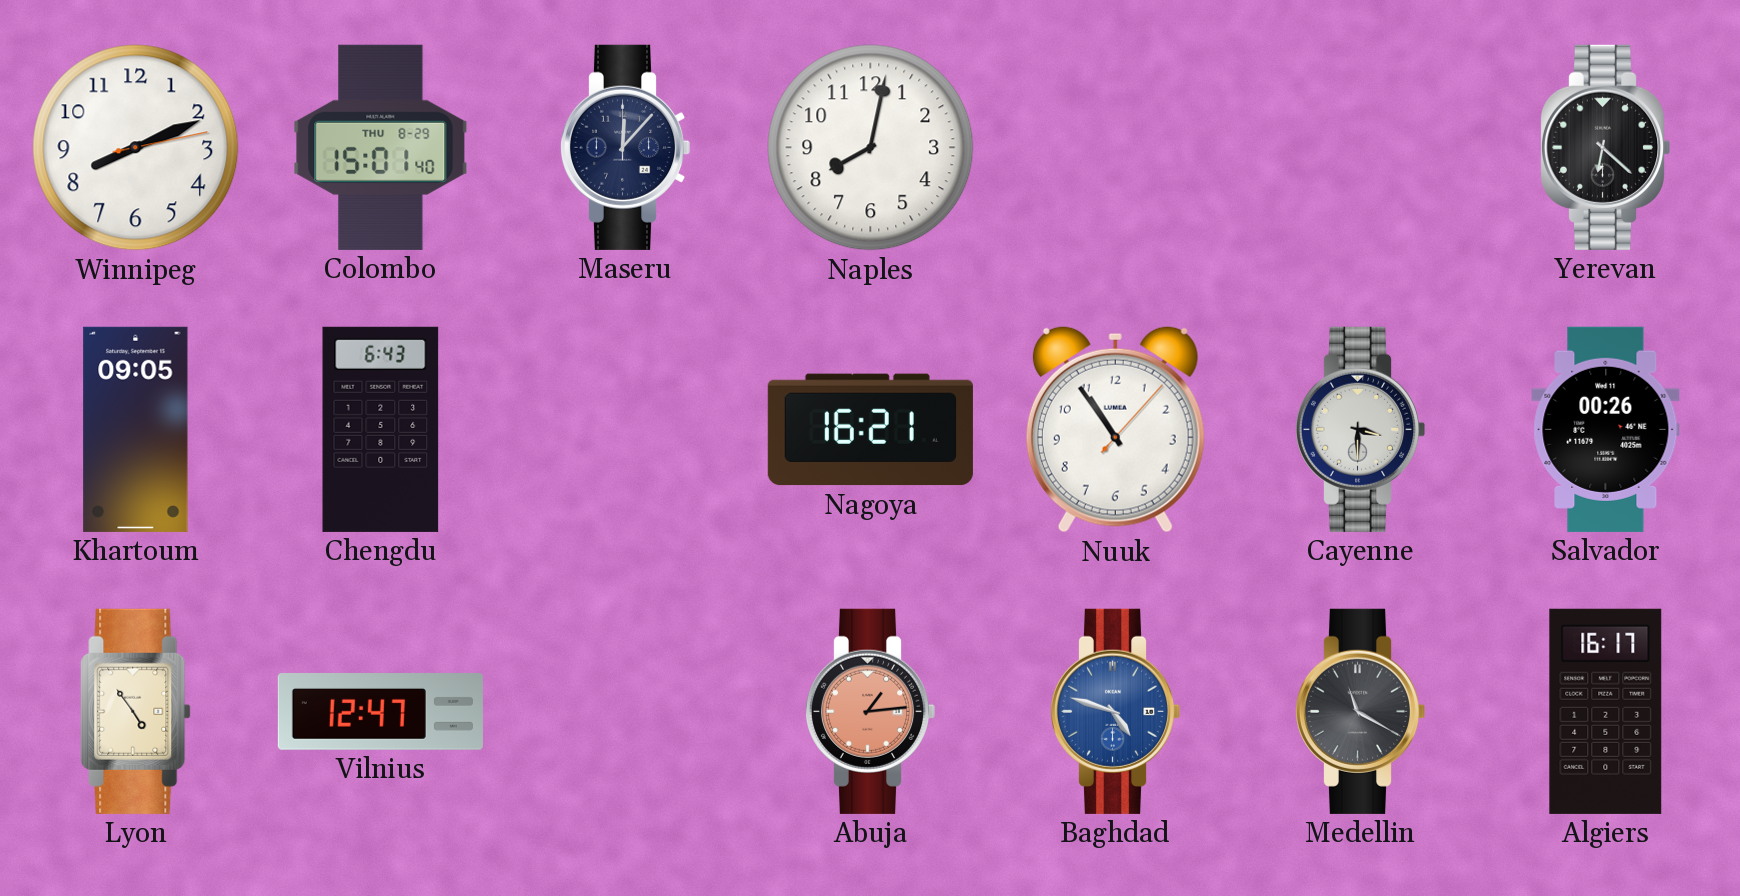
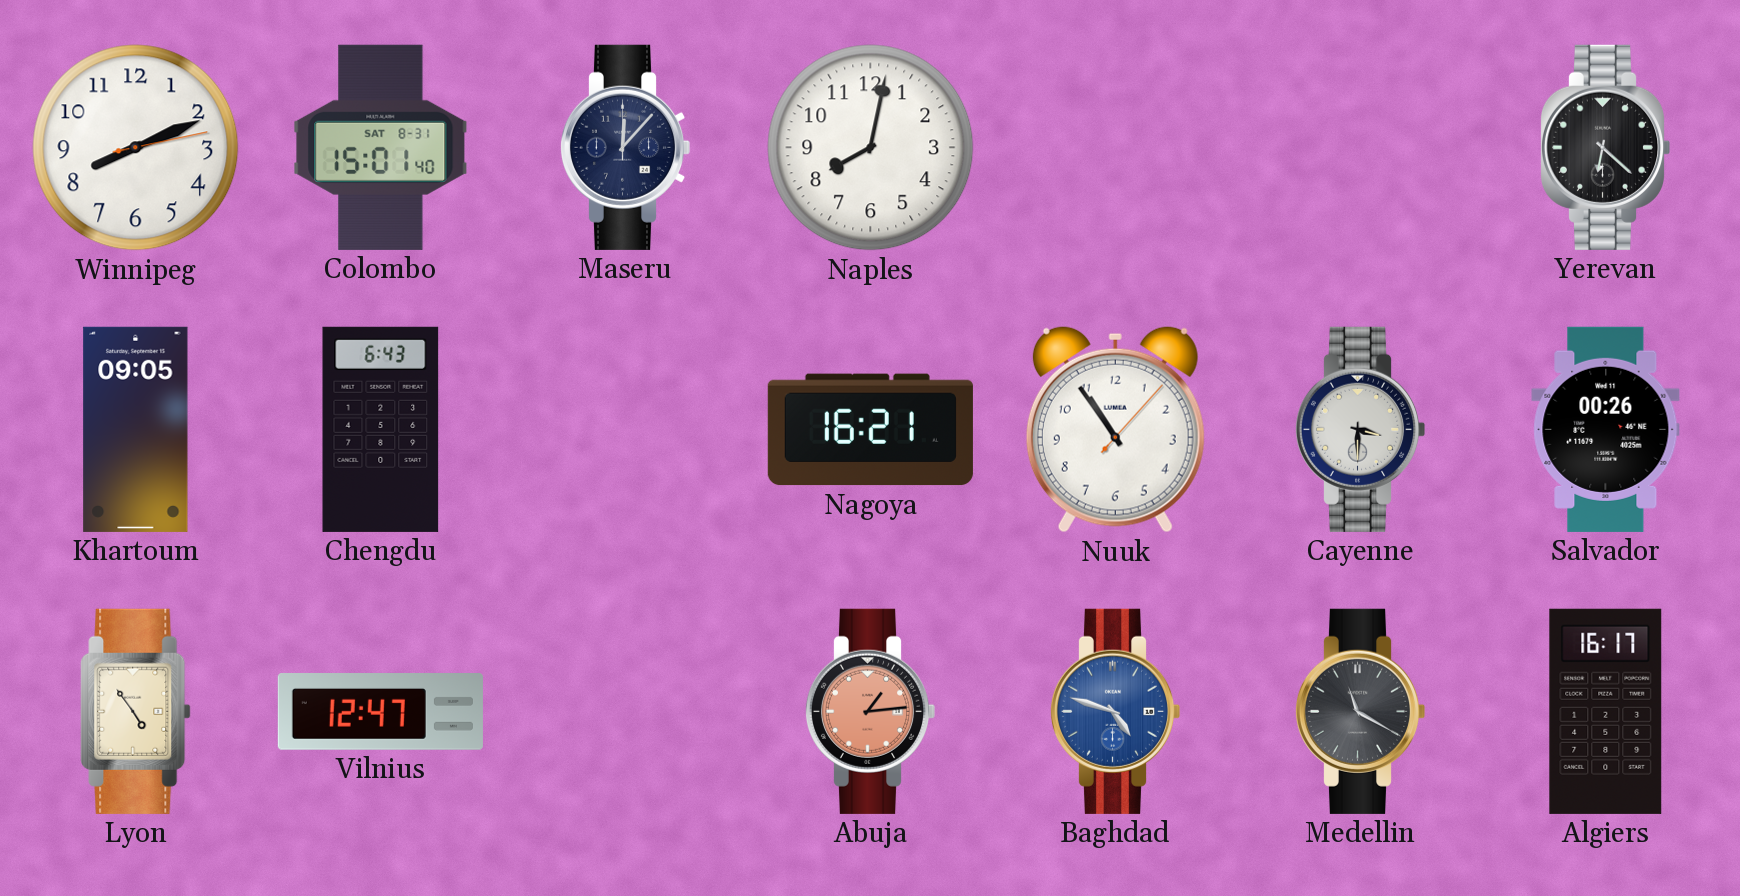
Colombo date: THU 8-29 -> SAT 8-31
